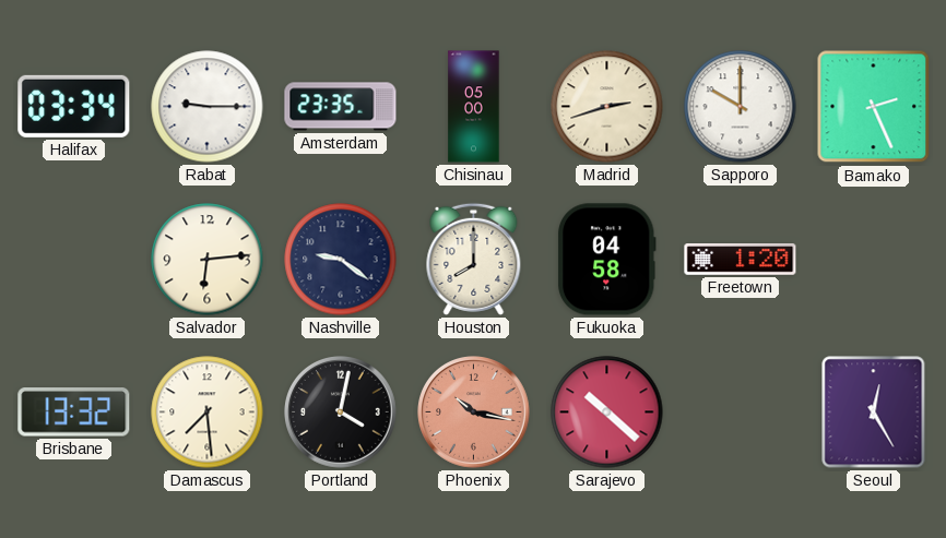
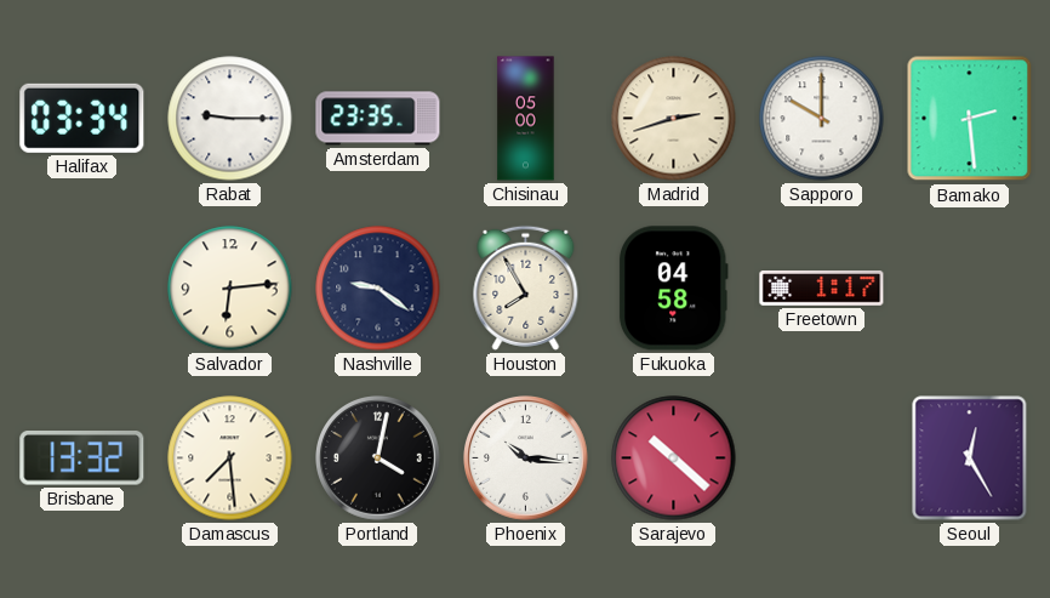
Bamako: 2:26 -> 2:29
Houston: 8:00 -> 7:55
Freetown: 1:20 -> 1:17
Phoenix: 10:17 -> 10:16
Phoenix dial: salmon -> white
